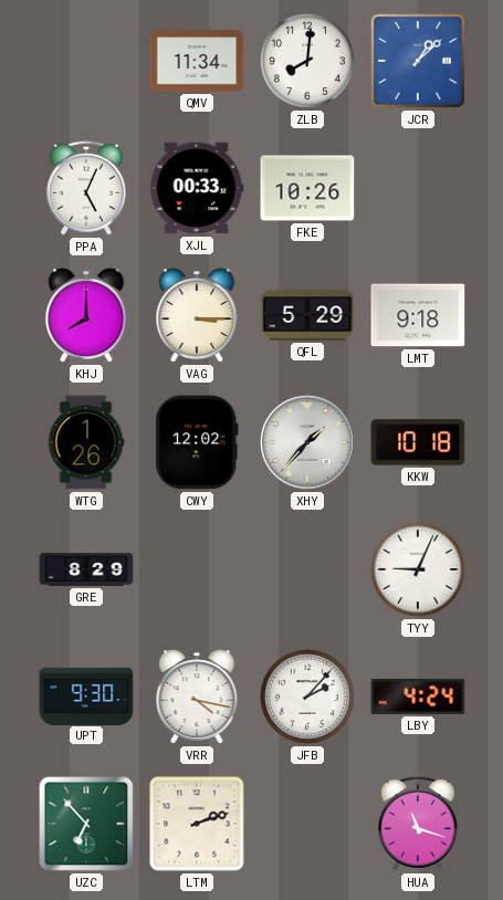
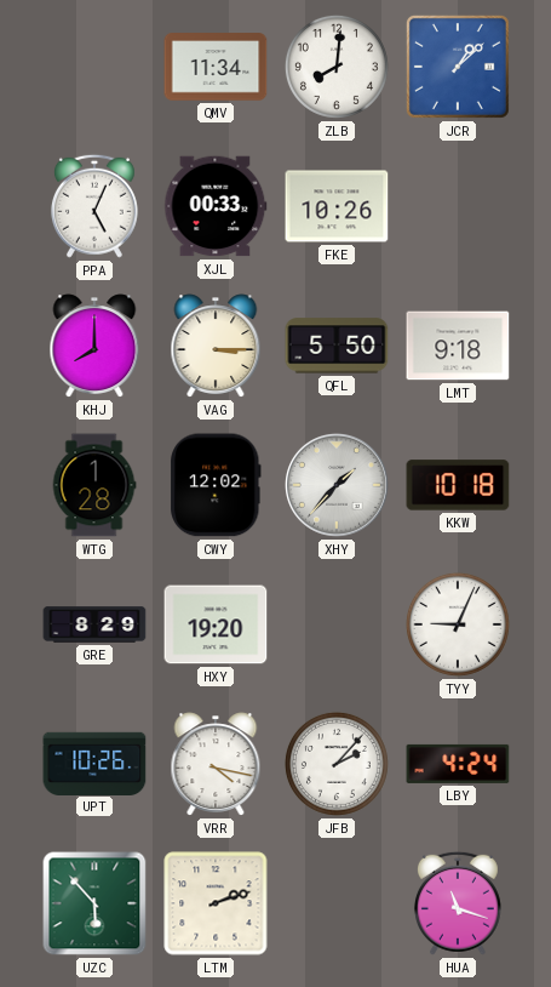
QFL: 5:29 -> 5:50
WTG: 1:26 -> 1:28
HXY: none -> 19:20
UPT: 9:30 -> 10:26
UZC: 6:53 -> 5:53
